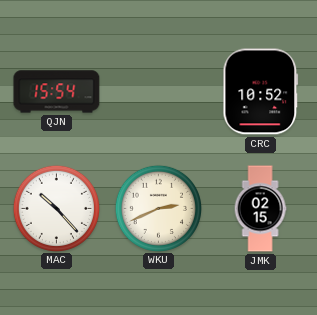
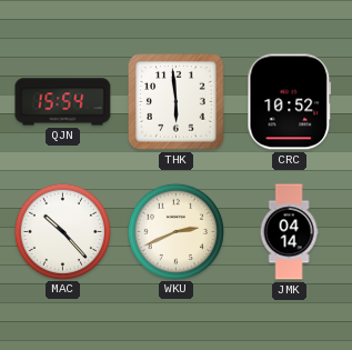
THK: none -> 5:59
JMK: 02:15 -> 04:14
